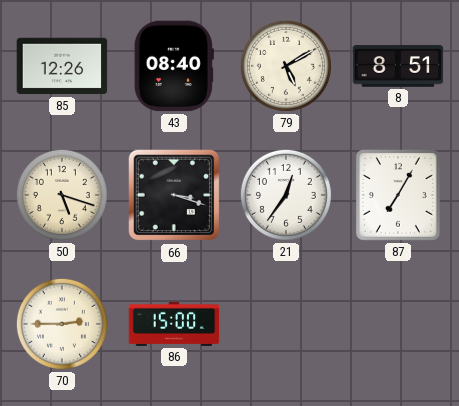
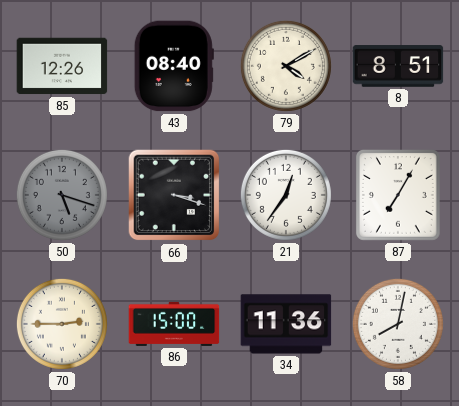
79: 5:10 -> 4:10
50 dial: cream -> grey
34: none -> 11:36
58: none -> 8:02
